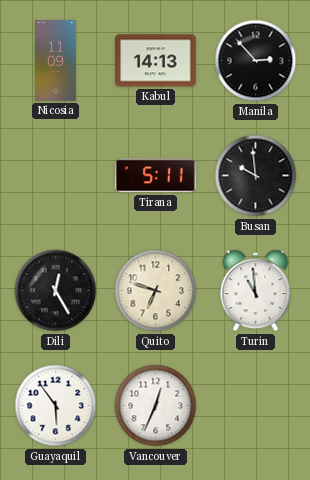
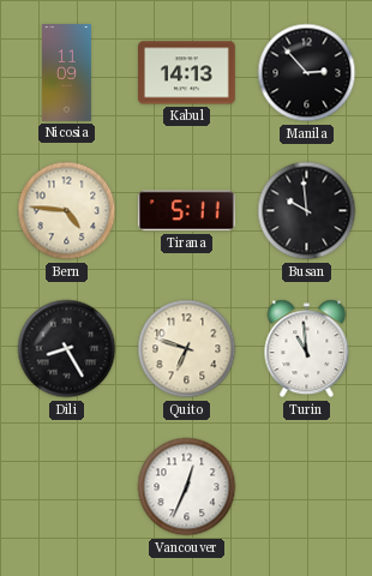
Bern: none -> 4:46
Dili: 12:25 -> 8:25
Guayaquil: 5:54 -> none
